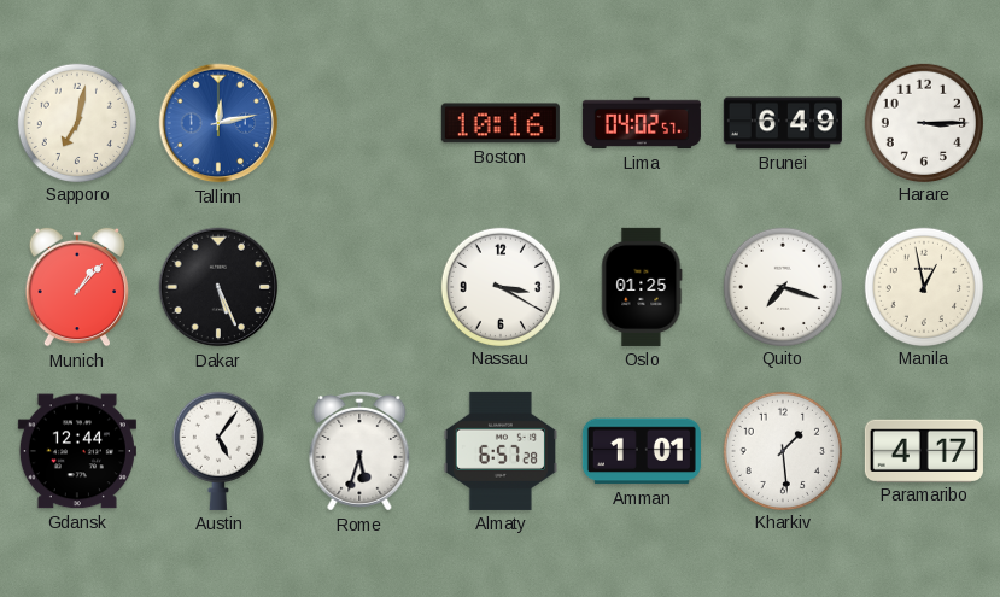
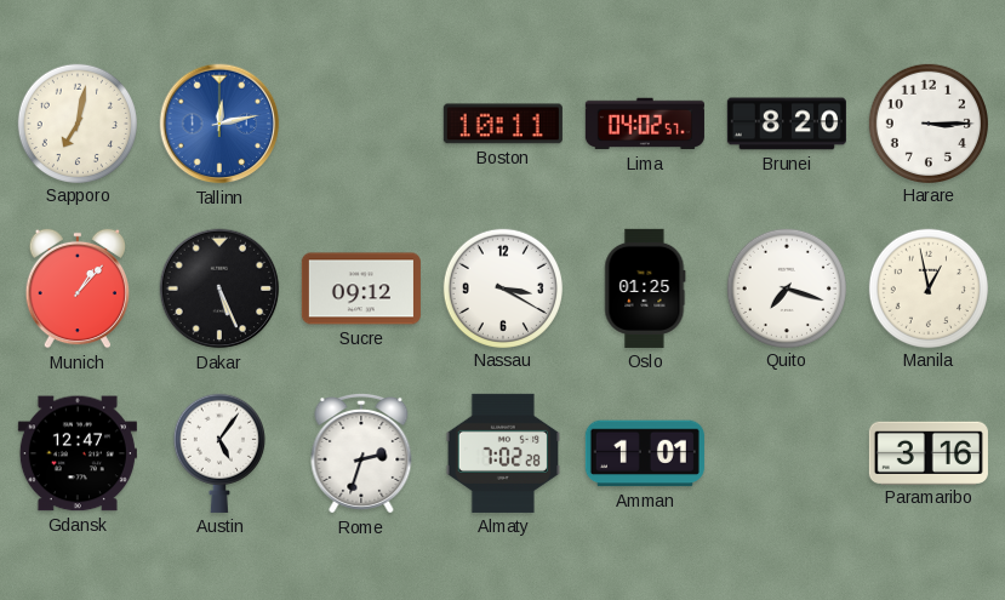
Boston: 10:16 -> 10:11
Brunei: 6:49 -> 8:20
Sucre: none -> 09:12
Gdansk: 12:44 -> 12:47
Rome: 5:33 -> 2:33
Almaty: 6:57 -> 7:02
Kharkiv: 1:29 -> none
Paramaribo: 4:17 -> 3:16
